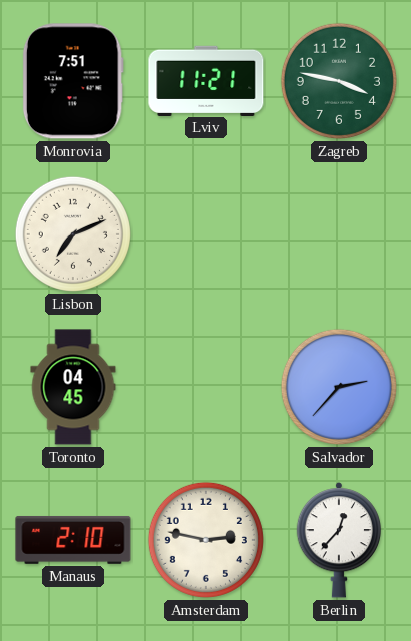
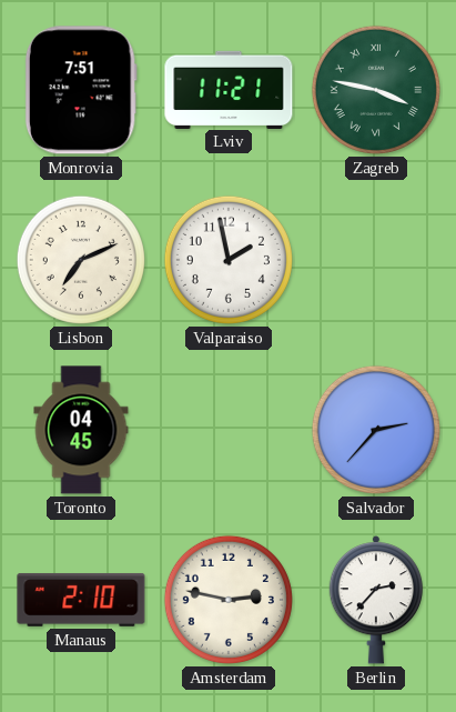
Zagreb numerals: Arabic -> Roman
Valparaiso: none -> 1:58
Berlin: 12:37 -> 2:37
